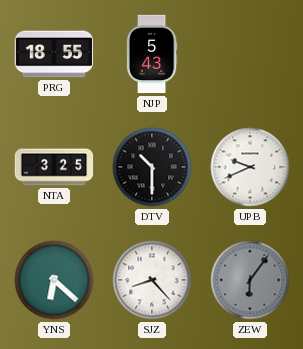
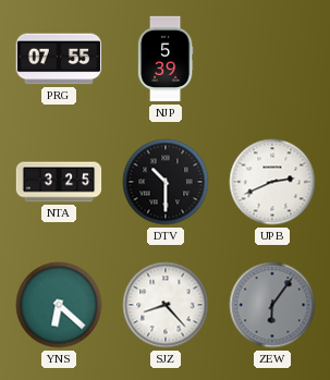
PRG: 18:55 -> 07:55
NJP: 5:43 -> 5:39
UPB: 9:41 -> 2:41
